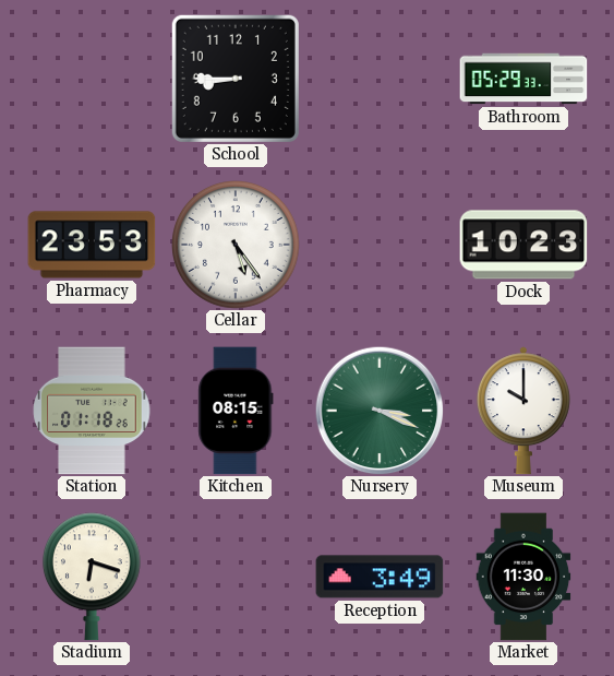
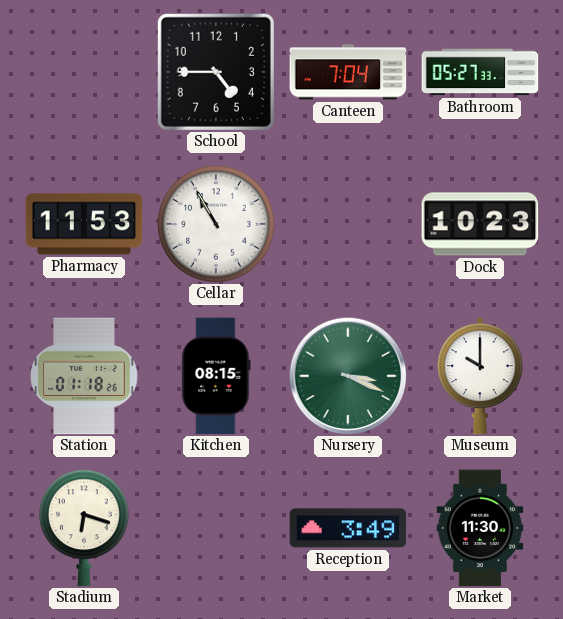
School: 8:45 -> 4:45
Canteen: none -> 7:04
Bathroom: 05:29 -> 05:27
Pharmacy: 23:53 -> 11:53
Cellar: 5:24 -> 10:55
